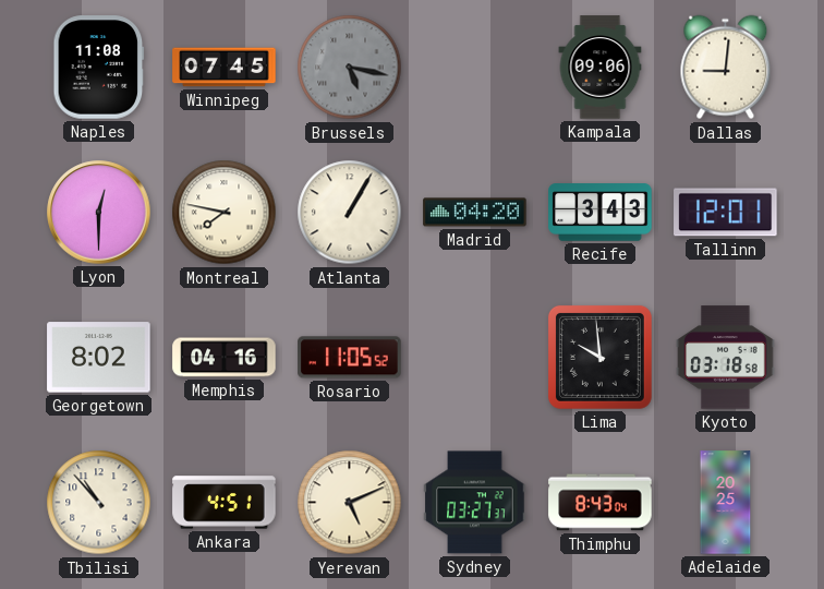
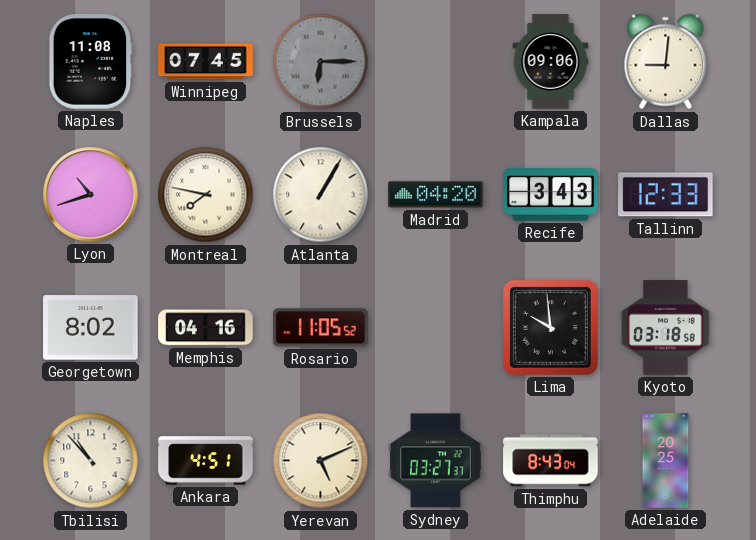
Brussels: 5:17 -> 6:15
Lyon: 12:30 -> 10:42
Tallinn: 12:01 -> 12:33
